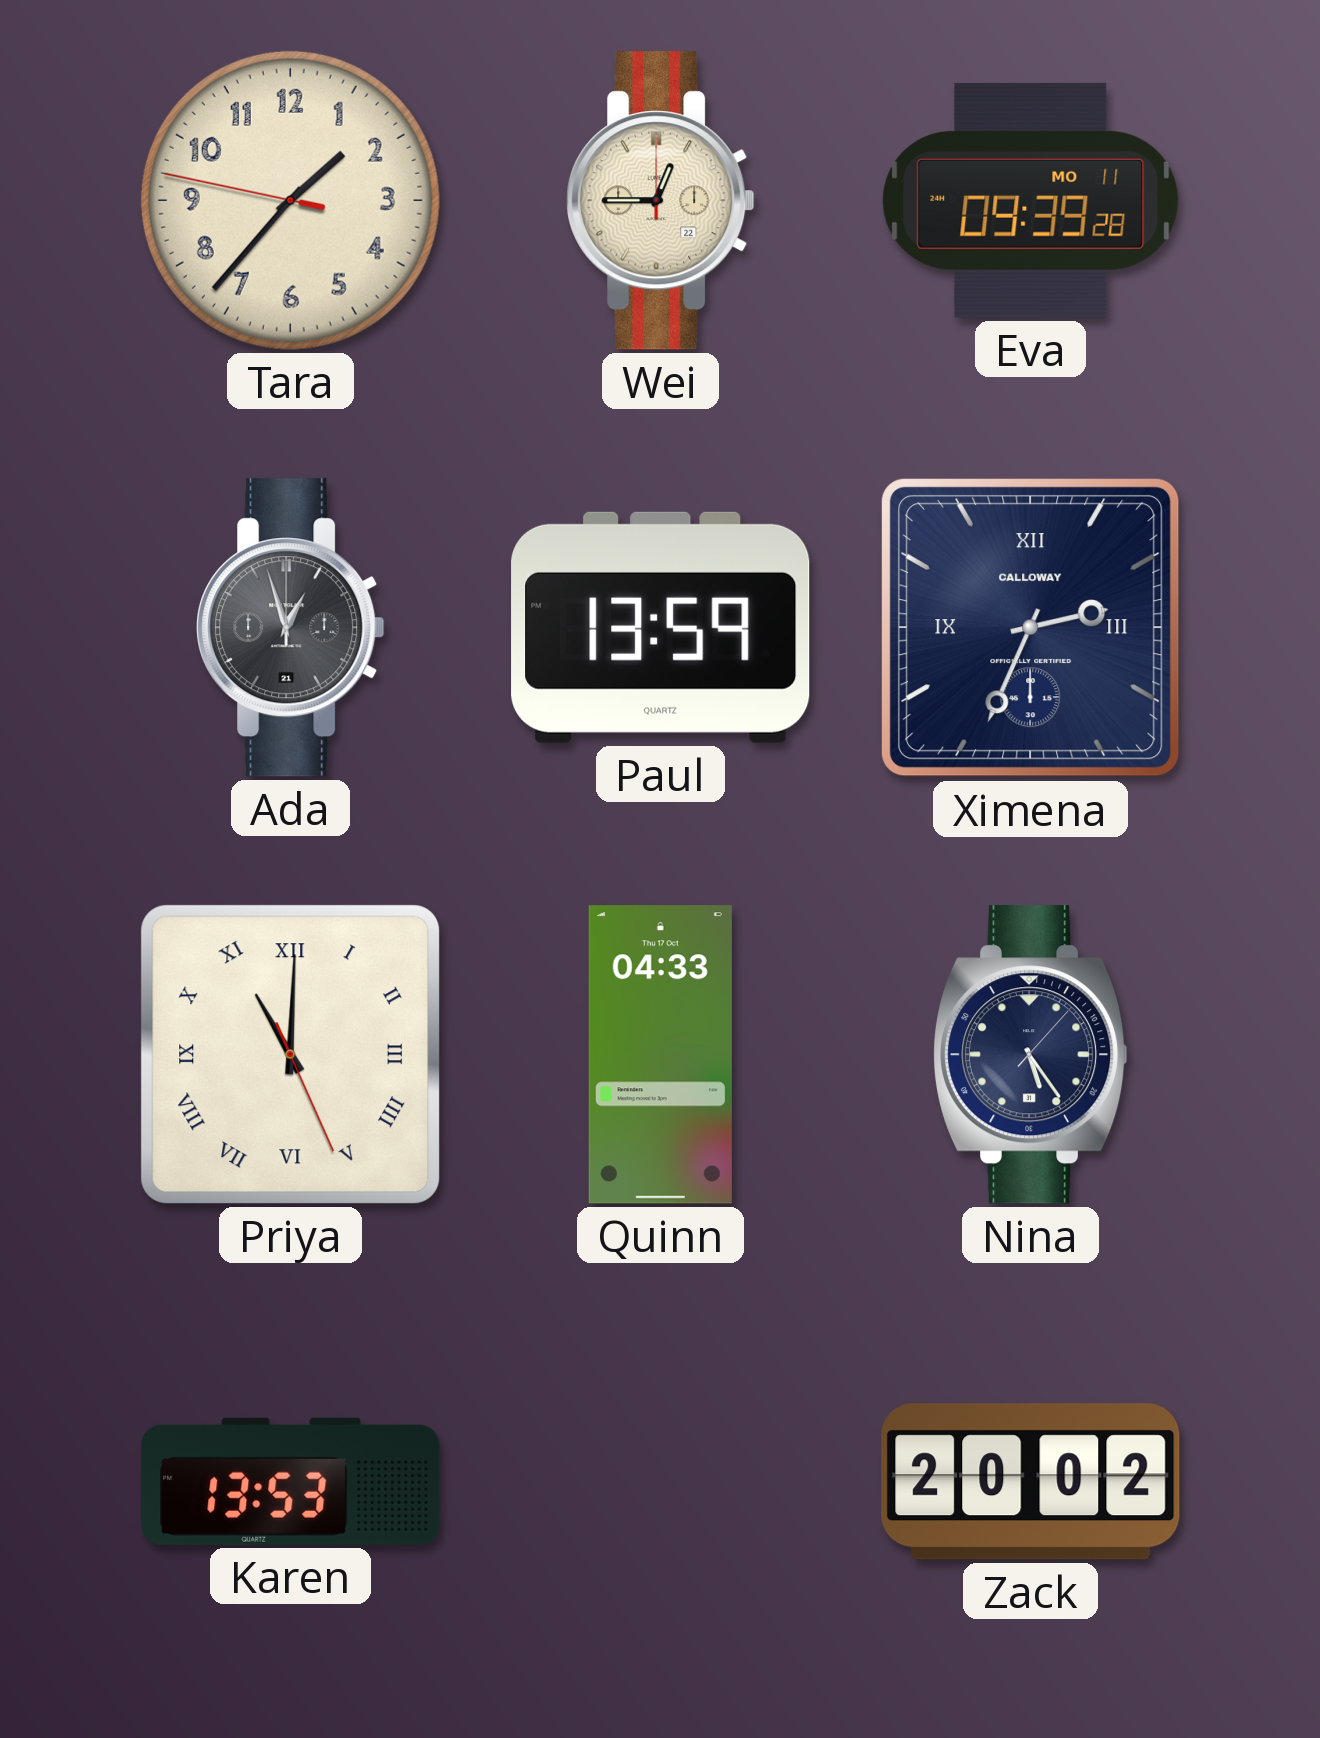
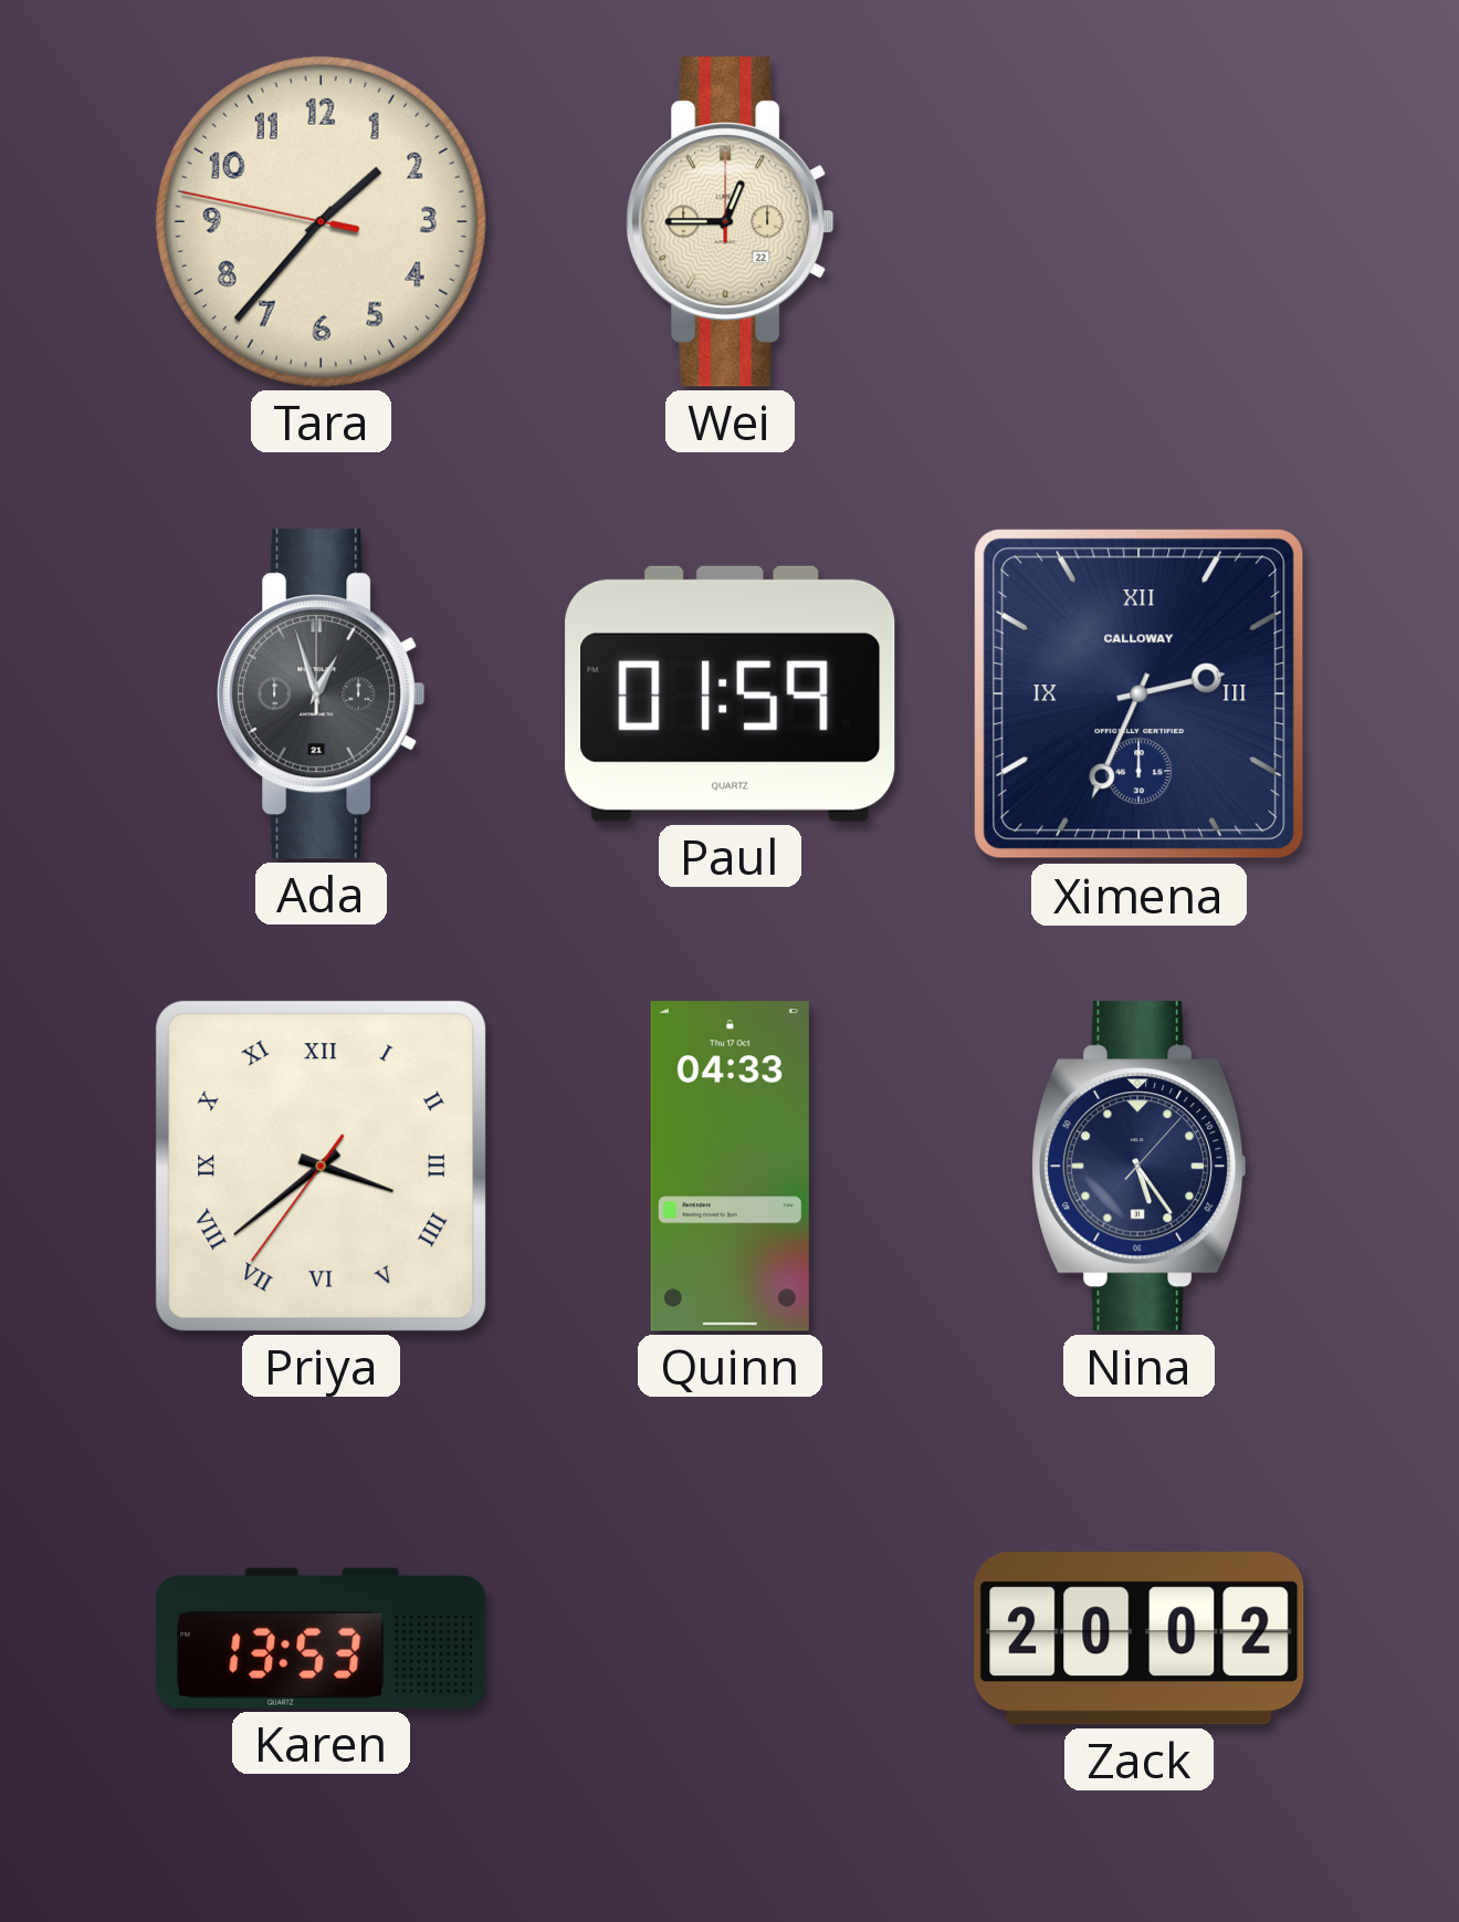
Eva: 09:39 -> none
Paul: 13:59 -> 01:59
Priya: 11:00 -> 3:38
